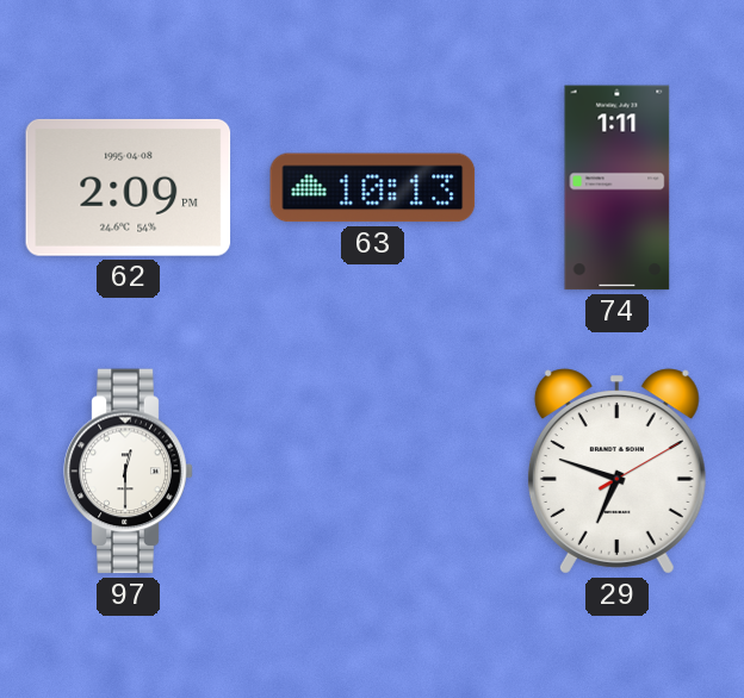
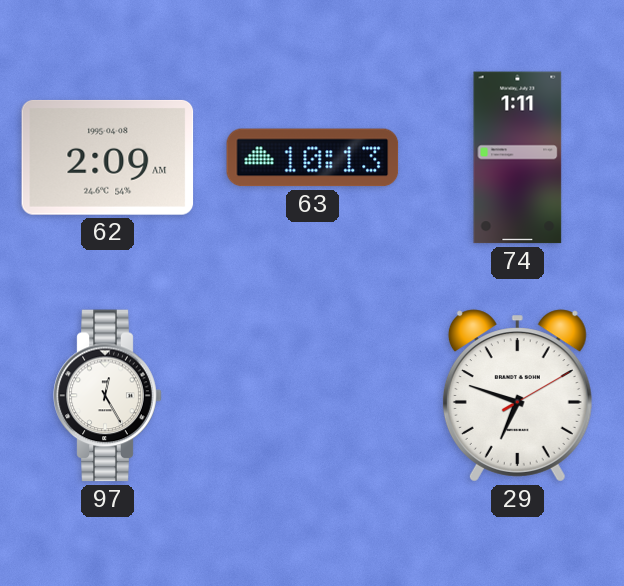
62: 2:09 PM -> 2:09 AM
97: 12:30 -> 12:25
